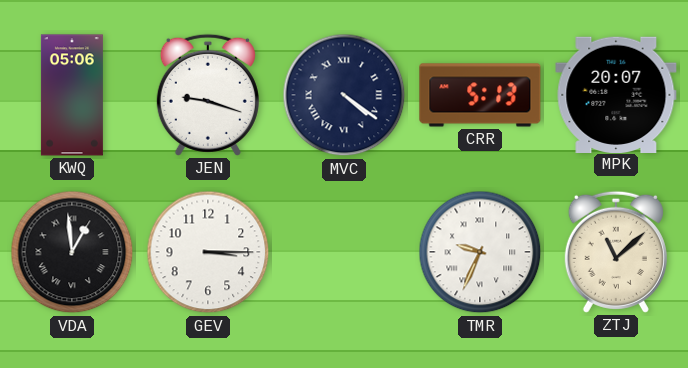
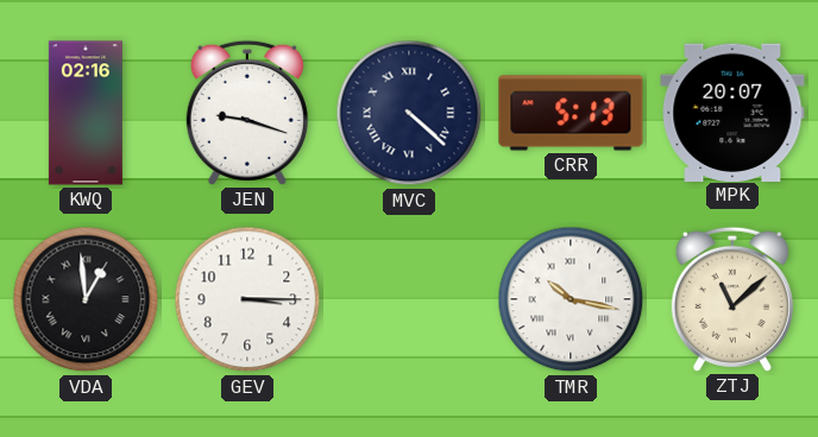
KWQ: 05:06 -> 02:16
MVC: 4:21 -> 4:22
TMR: 9:34 -> 10:17
